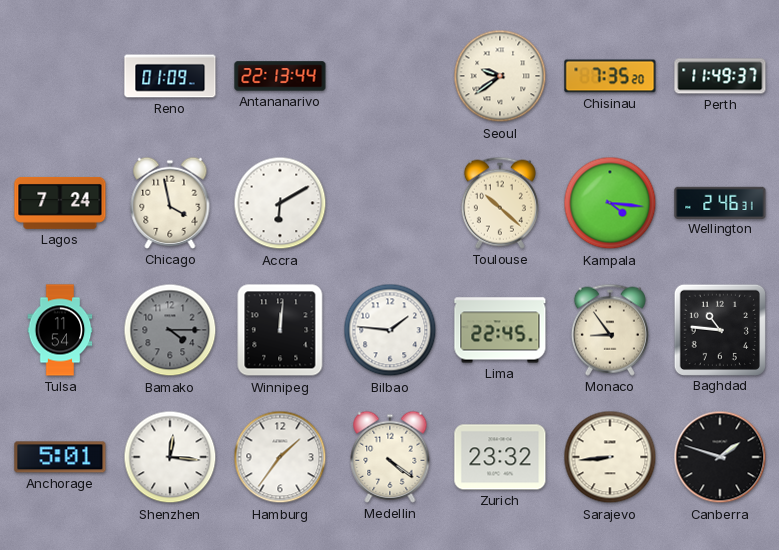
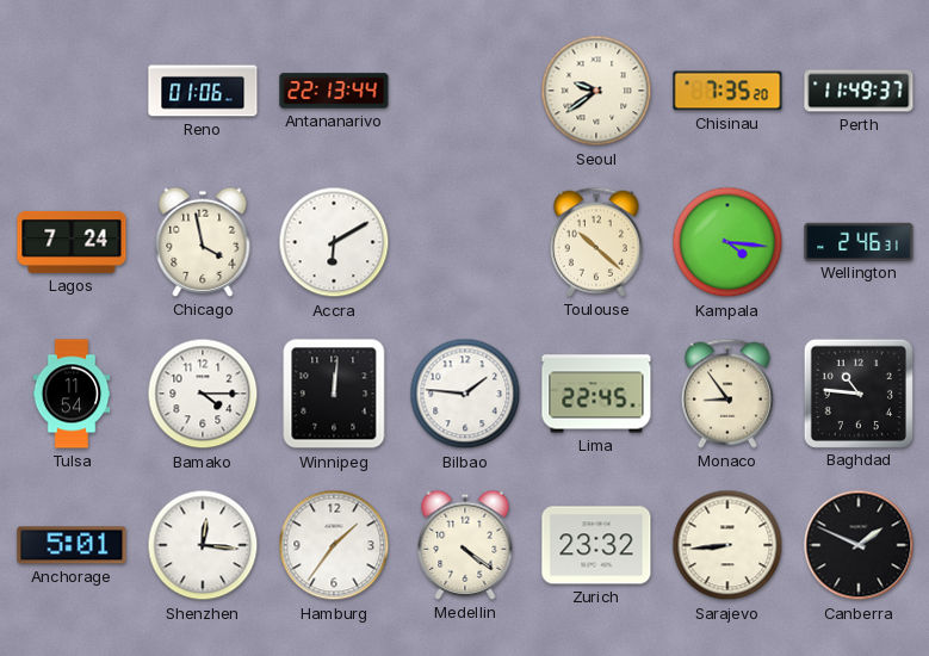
Reno: 01:09 -> 01:06
Bamako dial: grey -> white
Canberra: 1:48 -> 1:49
